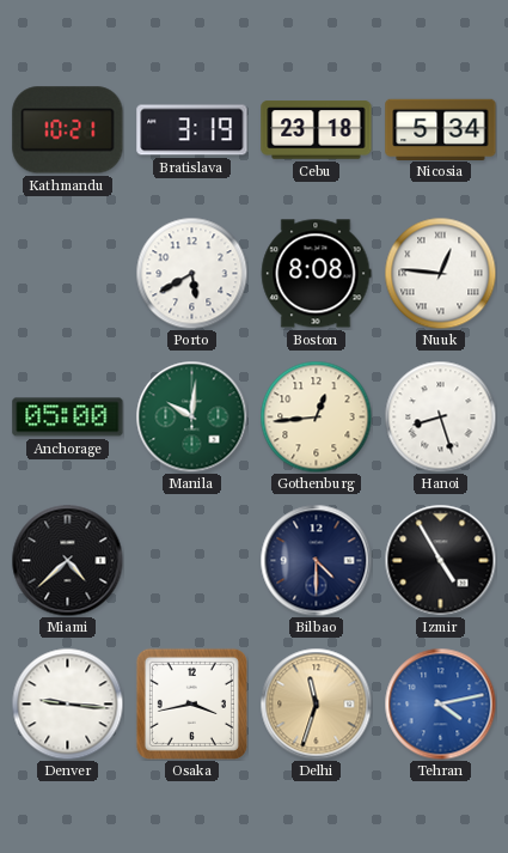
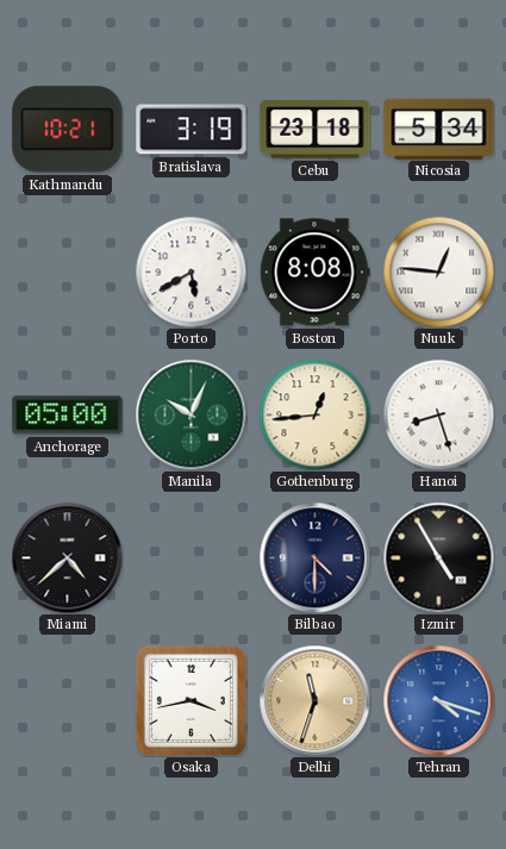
Manila: 10:01 -> 10:04
Denver: 9:16 -> none
Tehran: 4:13 -> 4:18
